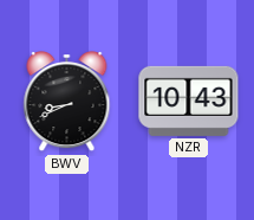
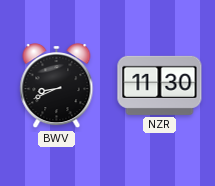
NZR: 10:43 -> 11:30
